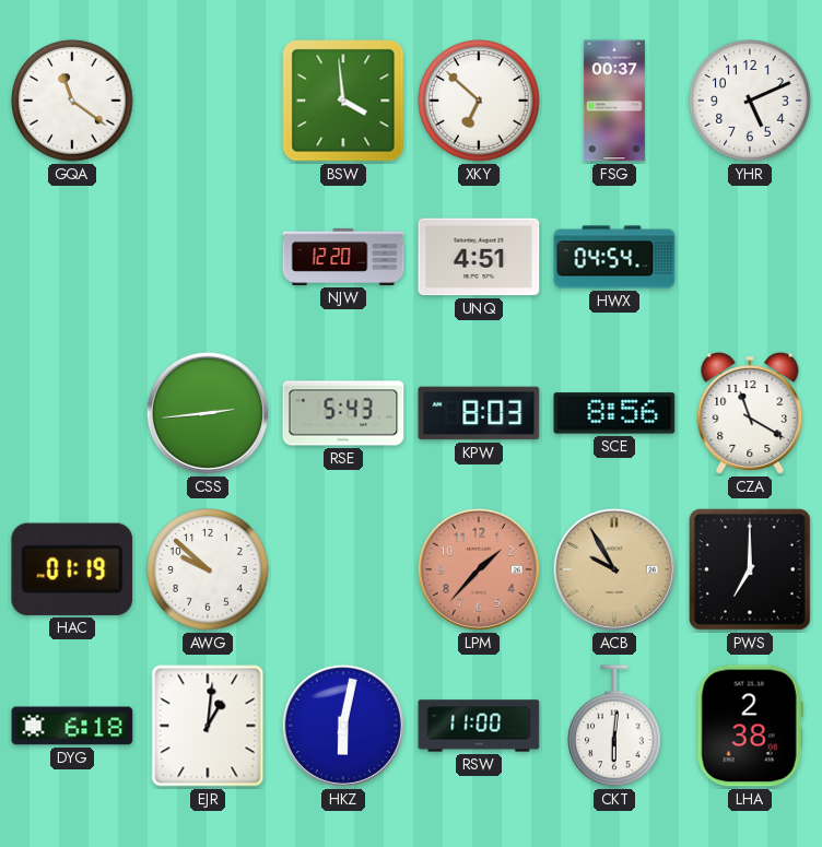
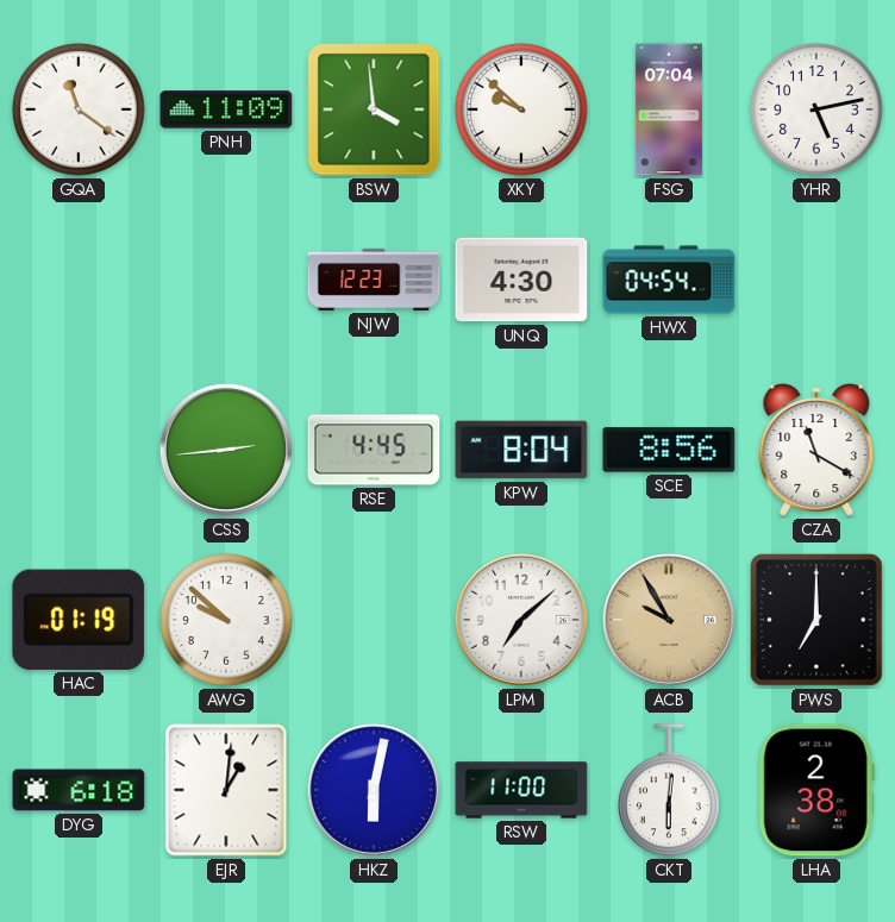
PNH: none -> 11:09
XKY: 6:52 -> 9:52
FSG: 00:37 -> 07:04
YHR: 5:11 -> 5:13
NJW: 12:20 -> 12:23
UNQ: 4:51 -> 4:30
RSE: 5:43 -> 4:45
KPW: 8:03 -> 8:04
LPM: 1:37 -> 7:08
LPM dial: salmon -> white
